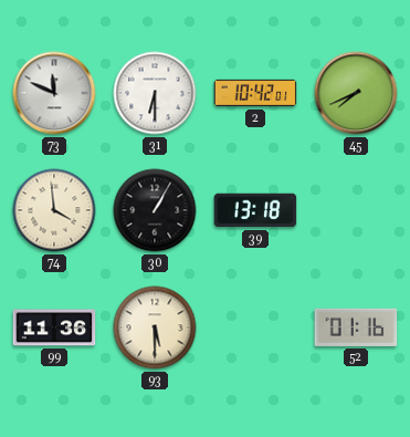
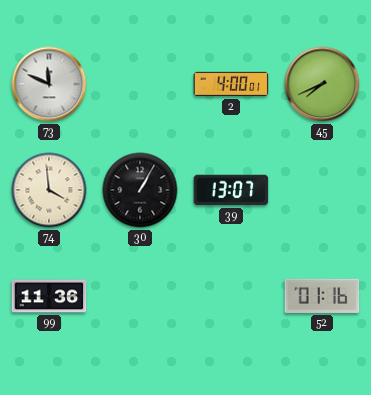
31: 6:30 -> none
2: 10:42 -> 4:00
39: 13:18 -> 13:07
93: 5:30 -> none
